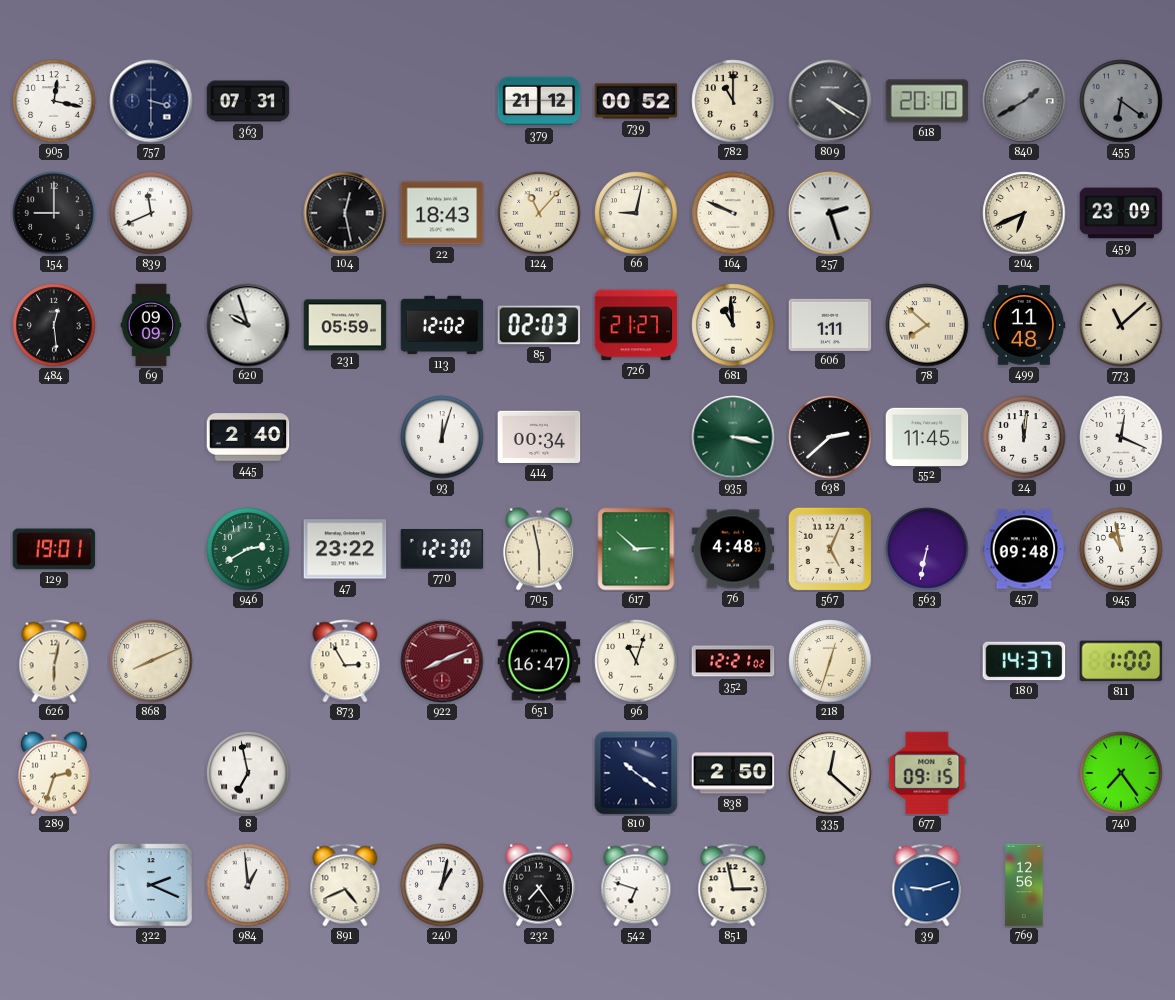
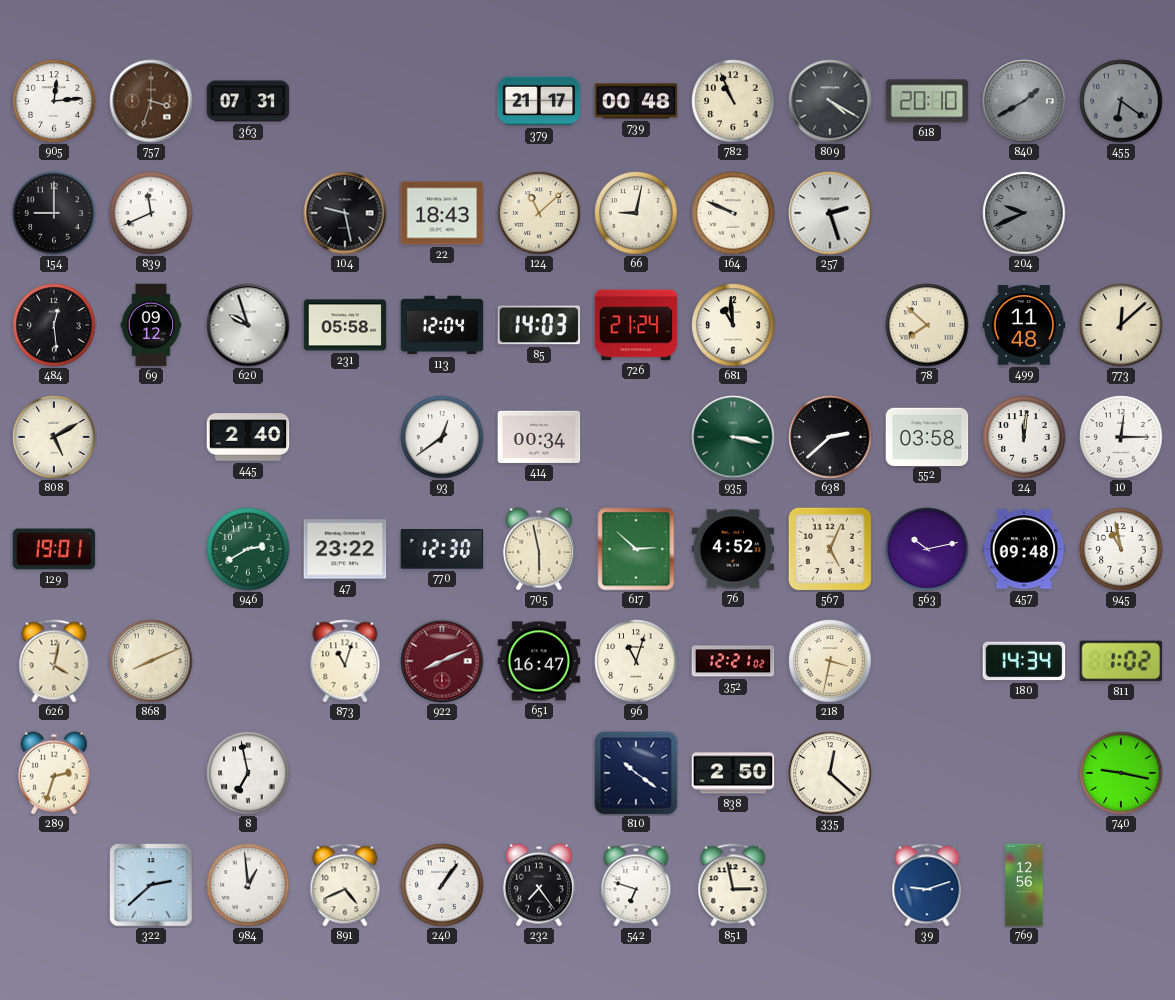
905: 12:17 -> 12:14
757: 3:30 -> 3:33
757 dial: navy -> brown
379: 21:12 -> 21:17
739: 00:52 -> 00:48
782: 11:00 -> 10:56
104: 12:28 -> 9:28
124: 11:07 -> 11:08
204: 6:41 -> 9:41
204 dial: cream -> grey
459: 23:09 -> none
69: 09:09 -> 09:12
231: 05:59 -> 05:58
113: 12:02 -> 12:04
85: 02:03 -> 14:03
726: 21:27 -> 21:24
606: 1:11 -> none
773: 11:08 -> 12:08
808: none -> 5:10
93: 12:03 -> 12:39
552: 11:45 -> 03:58
10: 12:19 -> 12:15
76: 4:48 -> 4:52
563: 6:32 -> 10:13
626: 6:02 -> 4:02
873: 2:55 -> 11:03
218: 12:33 -> 3:32
180: 14:37 -> 14:34
811: 1:00 -> 1:02
677: 09:15 -> none
740: 7:24 -> 9:17
322: 2:19 -> 2:38
240: 1:02 -> 1:06
